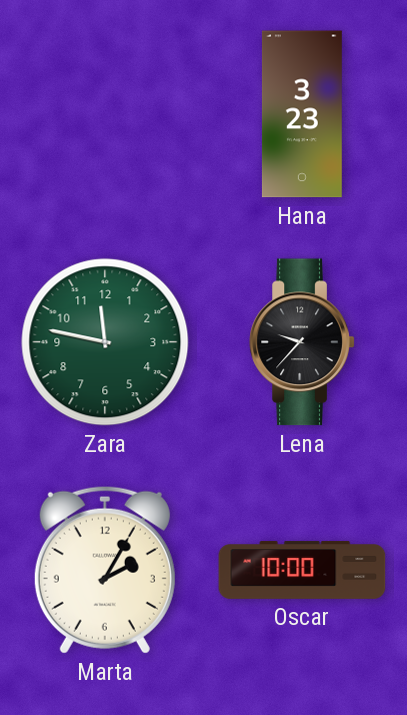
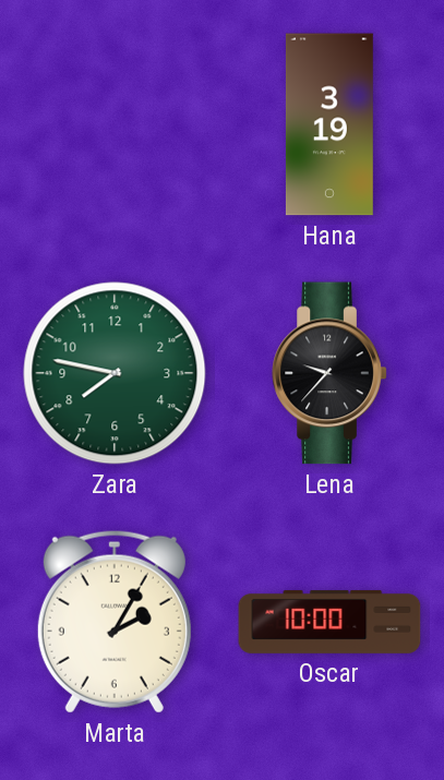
Hana: 3:23 -> 3:19
Zara: 11:47 -> 7:47
